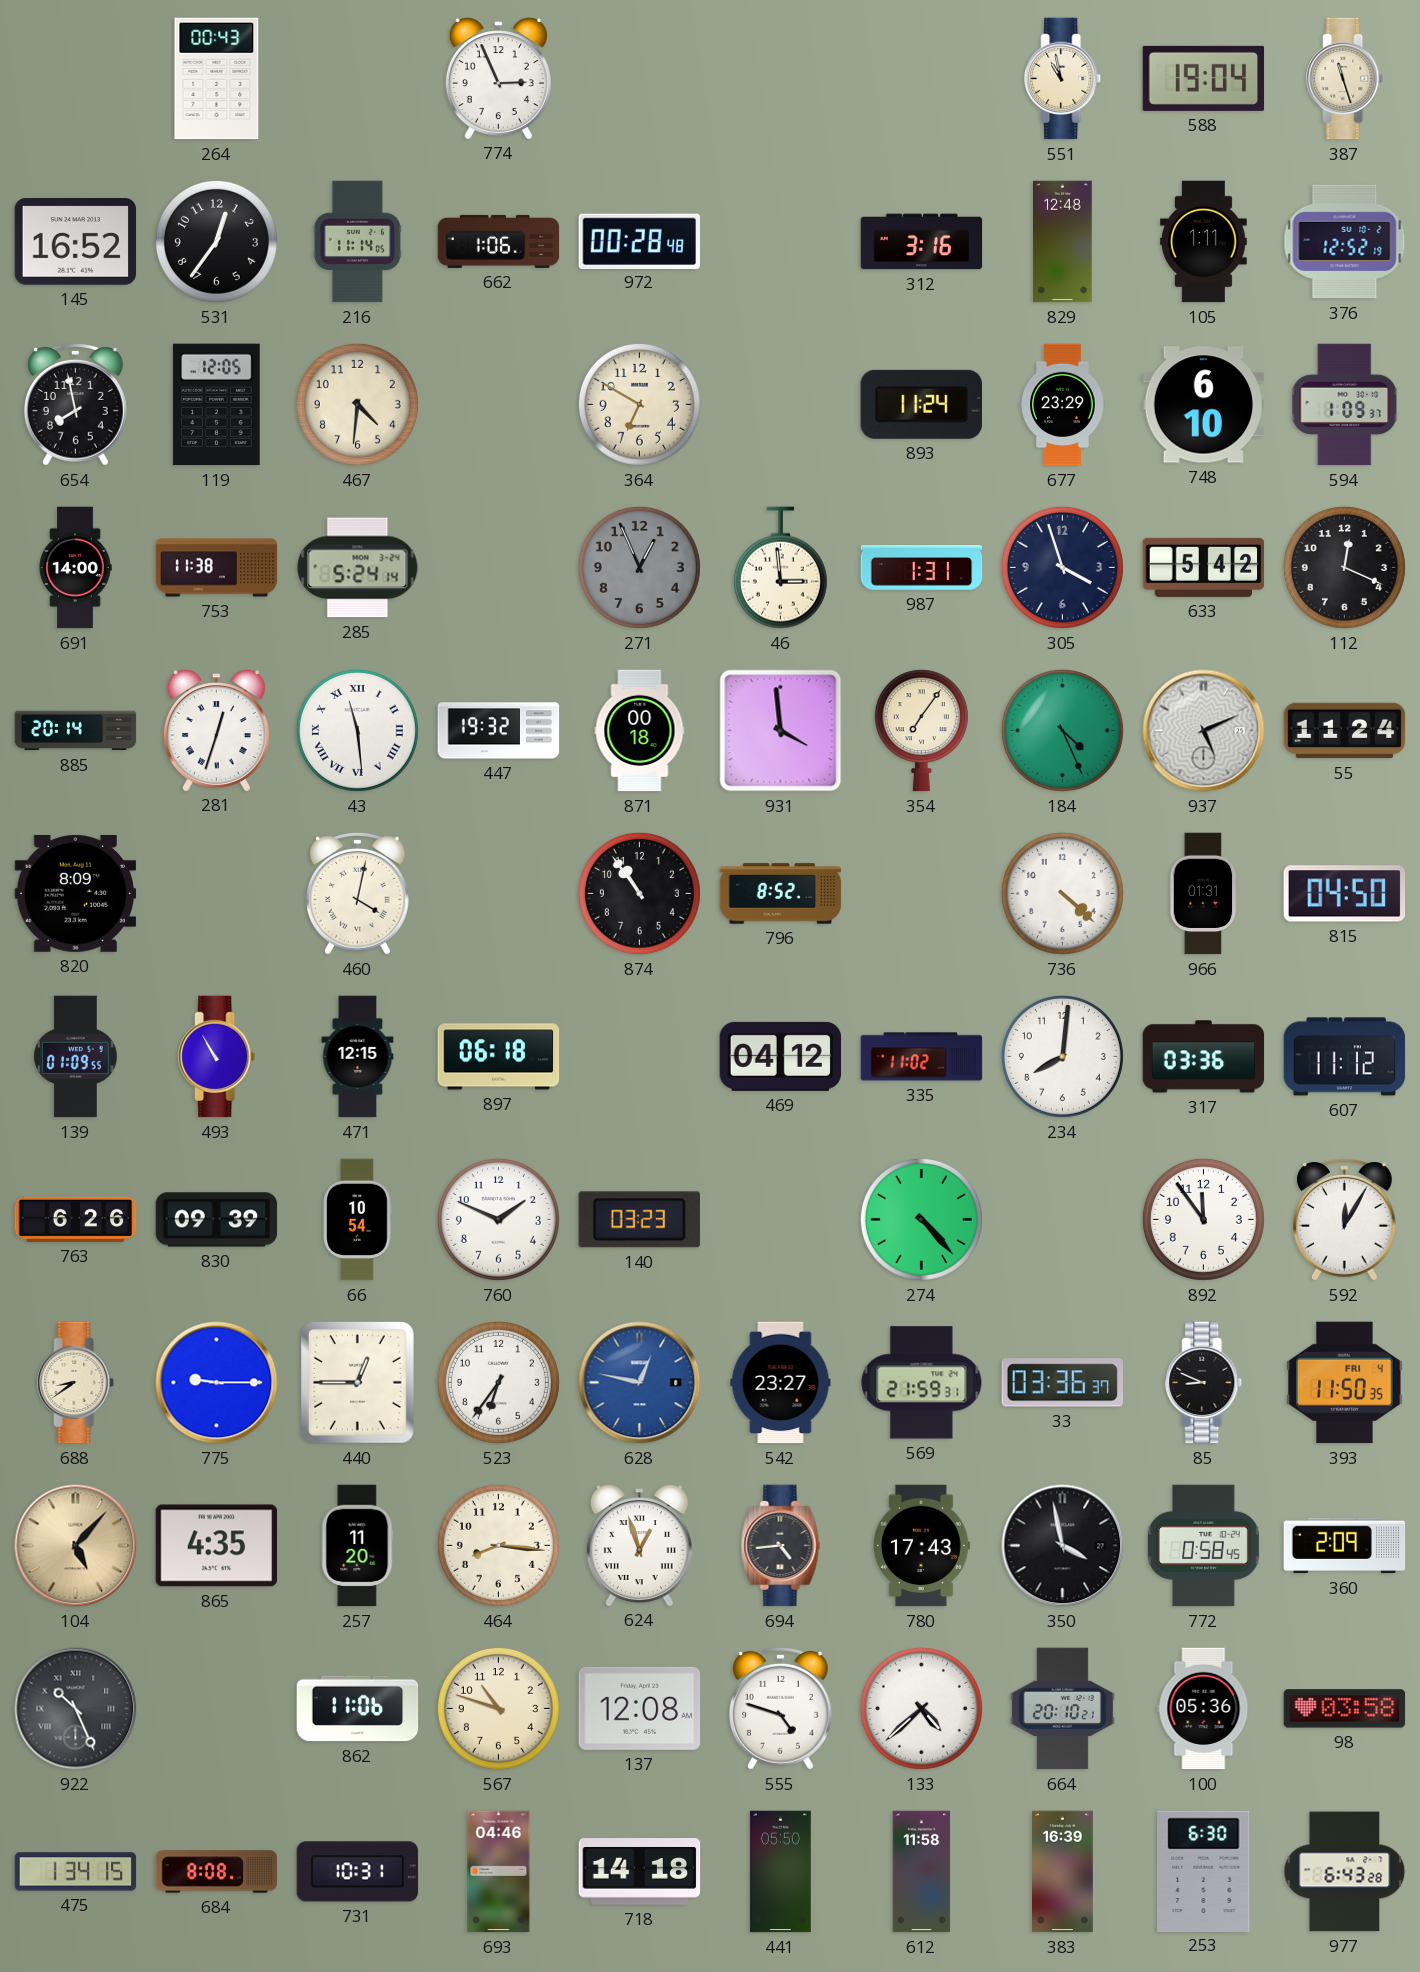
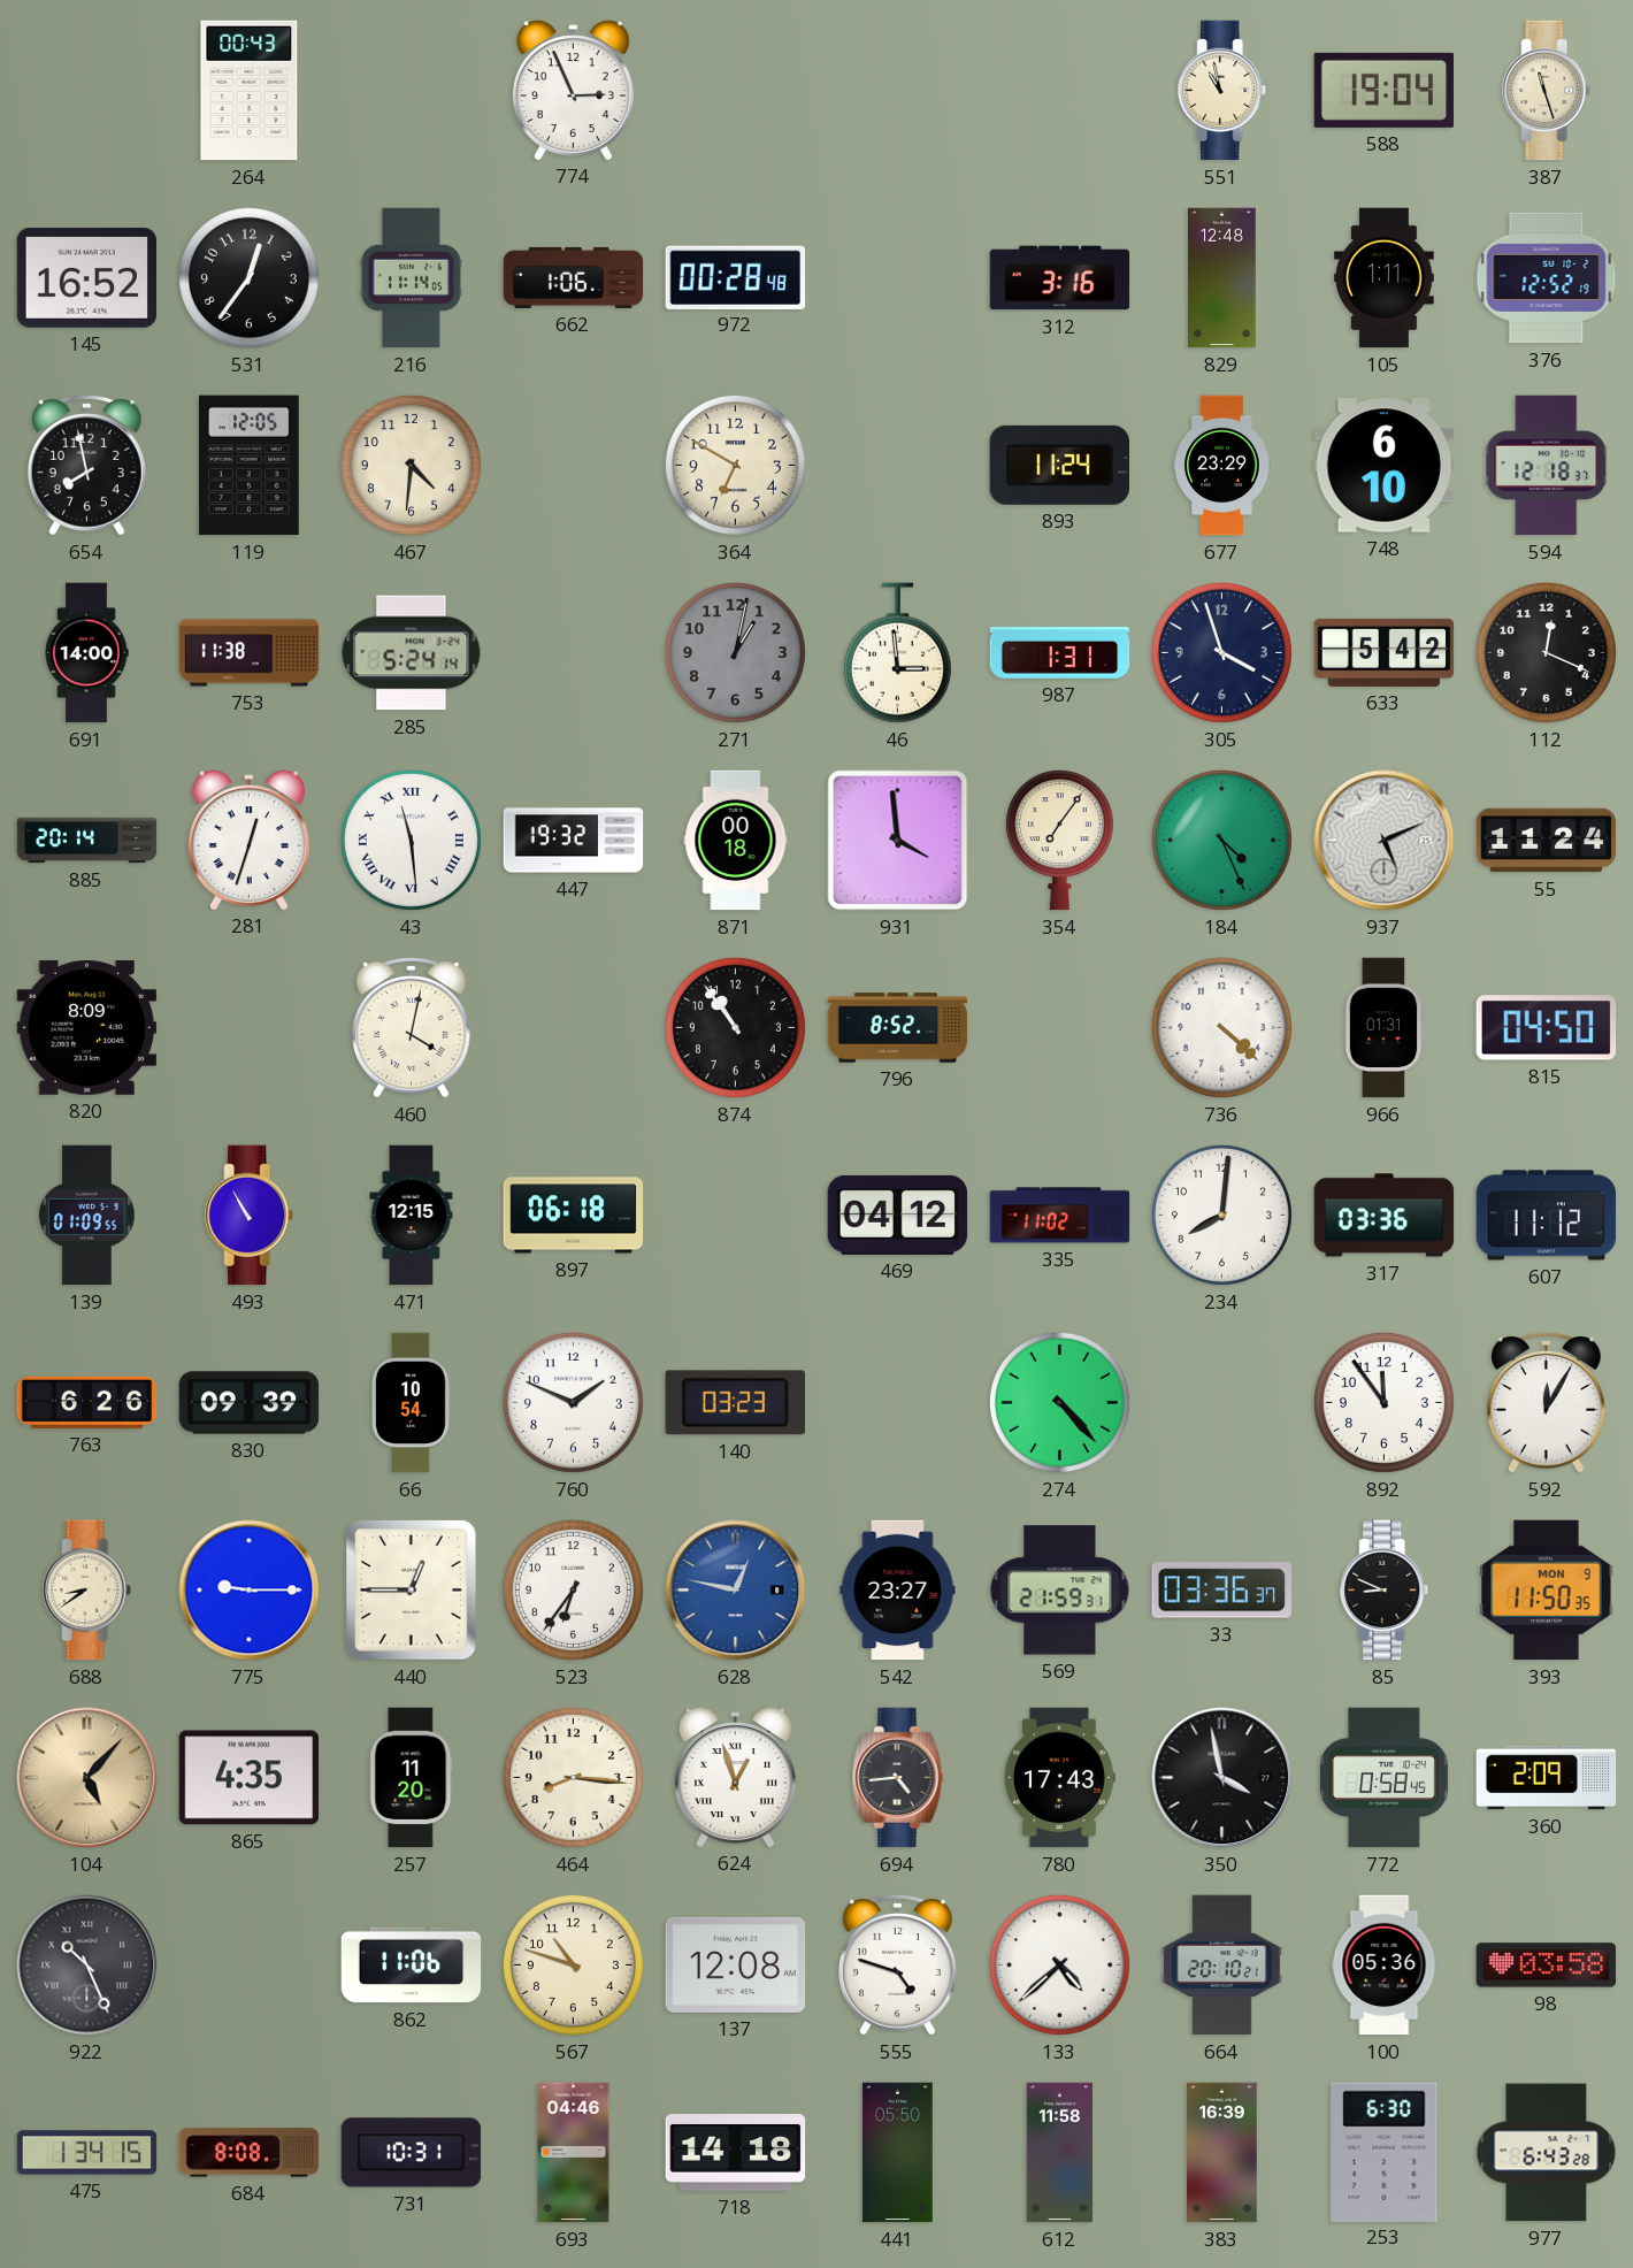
594: 1:09 -> 12:18
271: 12:56 -> 1:02
393 date: FRI 4 -> MON 9
